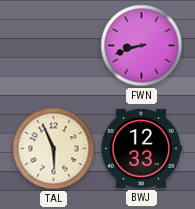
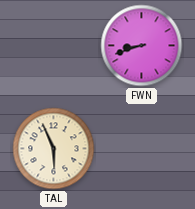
BWJ: 12:33 -> none
